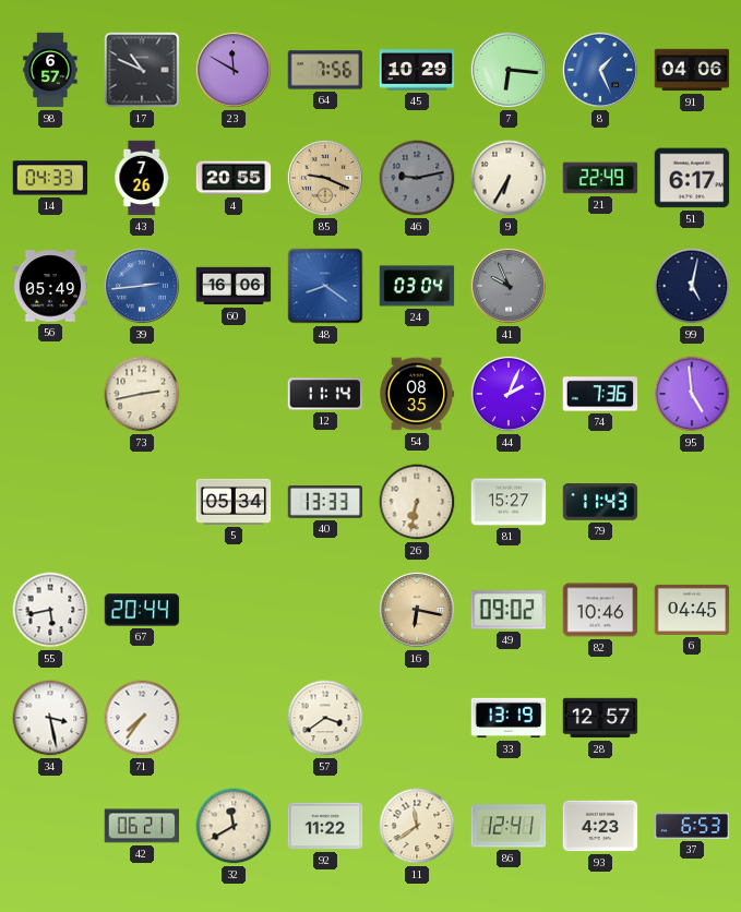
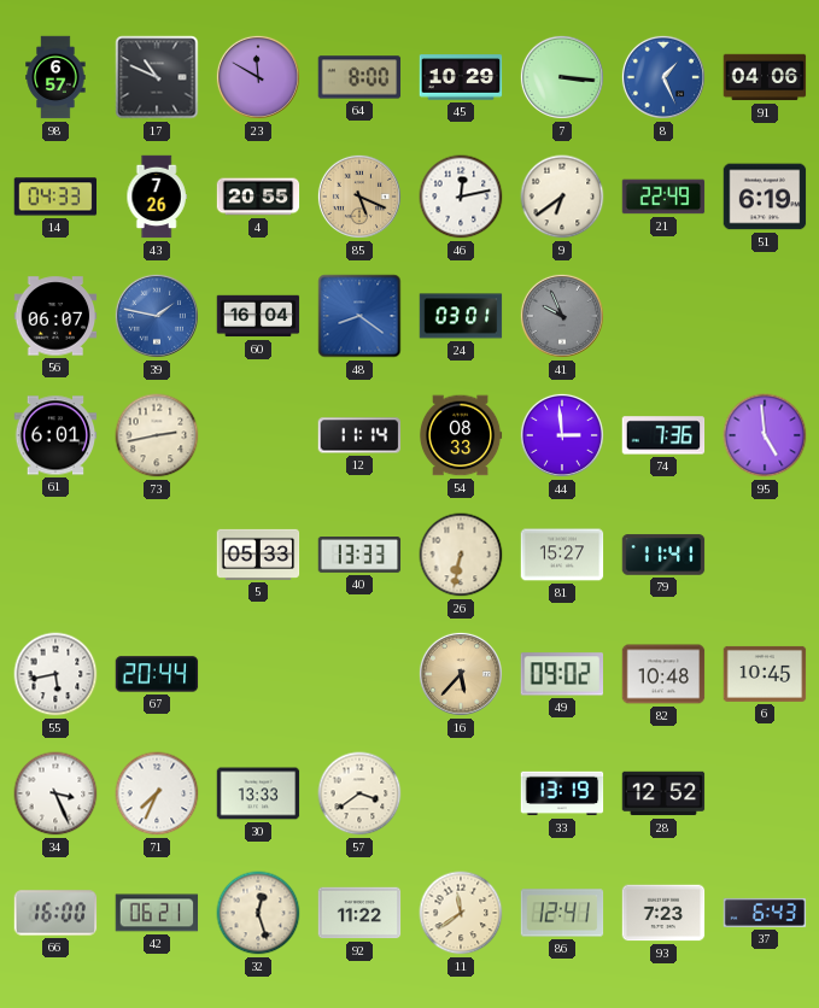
64: 7:56 -> 8:00
7: 6:16 -> 3:16
85: 9:19 -> 5:19
46: 9:13 -> 12:13
46 dial: grey -> white
9: 6:35 -> 6:39
51: 6:17 -> 6:19
56: 05:49 -> 06:07
39: 2:44 -> 1:47
60: 16:06 -> 16:04
24: 03:04 -> 03:01
99: 5:02 -> none
61: none -> 6:01
54: 08:35 -> 08:33
44: 2:04 -> 2:59
5: 05:34 -> 05:33
79: 11:43 -> 11:41
16: 6:17 -> 5:37
82: 10:46 -> 10:48
6: 04:45 -> 10:45
34: 3:28 -> 3:26
71: 7:36 -> 7:34
30: none -> 13:33
28: 12:57 -> 12:52
66: none -> 16:00
32: 11:40 -> 12:27
93: 4:23 -> 7:23
37: 6:53 -> 6:43
